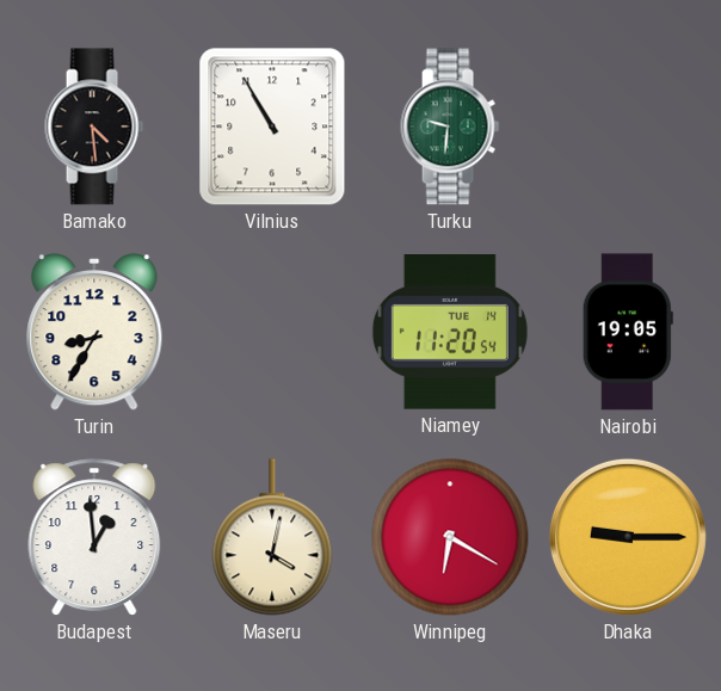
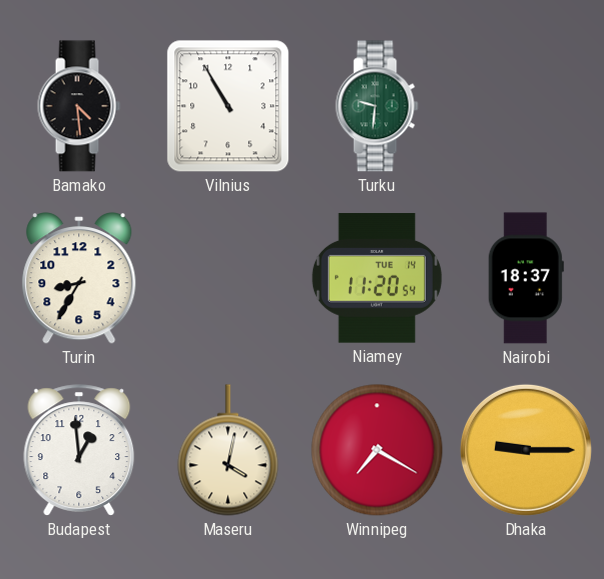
Nairobi: 19:05 -> 18:37
Winnipeg: 6:20 -> 7:20
